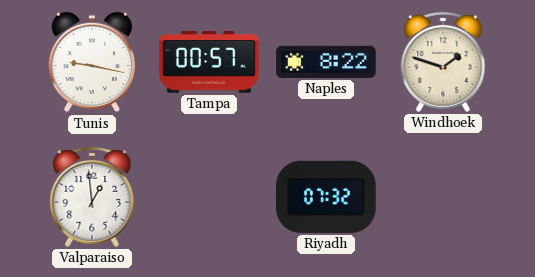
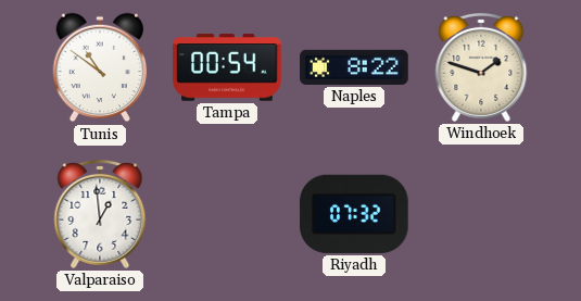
Tunis: 9:17 -> 10:51
Tampa: 00:57 -> 00:54
